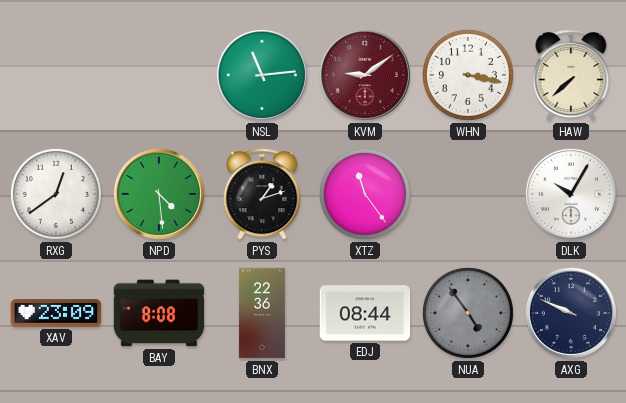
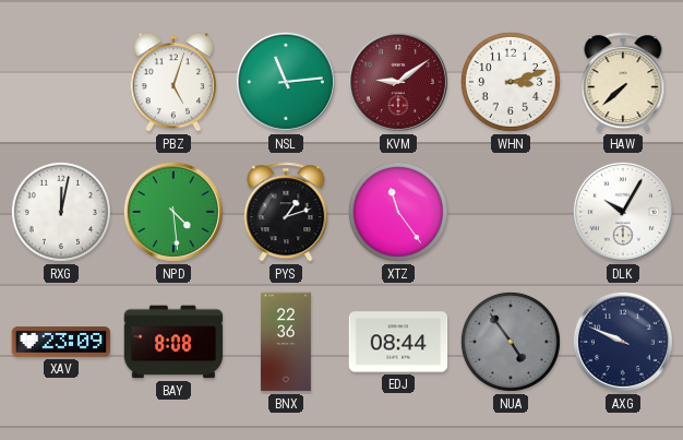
PBZ: none -> 5:03
WHN: 3:17 -> 3:12
RXG: 12:39 -> 12:02
